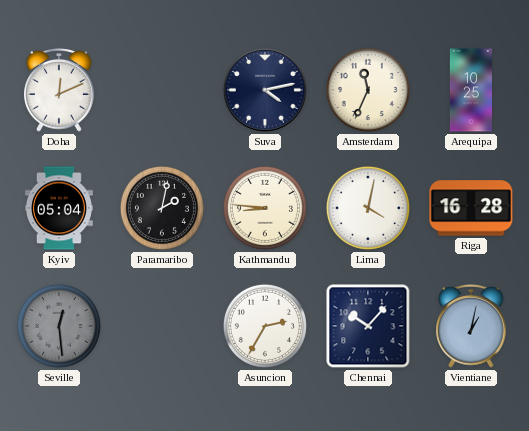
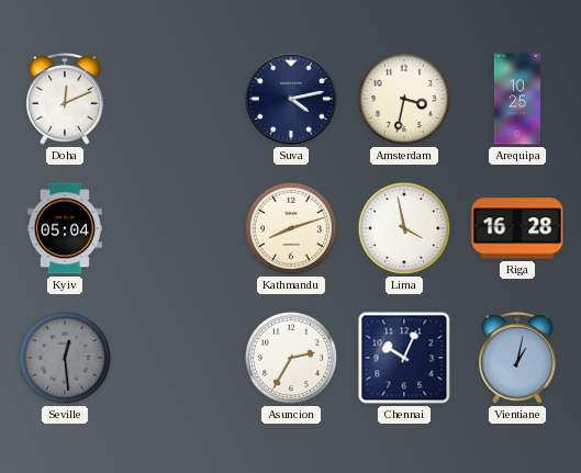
Amsterdam: 11:34 -> 3:32
Paramaribo: 2:02 -> none
Kathmandu: 8:46 -> 8:12
Lima: 4:02 -> 3:58
Chennai: 10:07 -> 10:04
